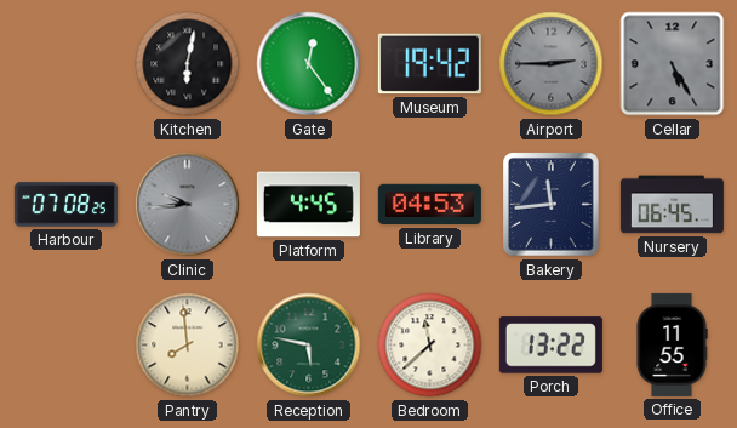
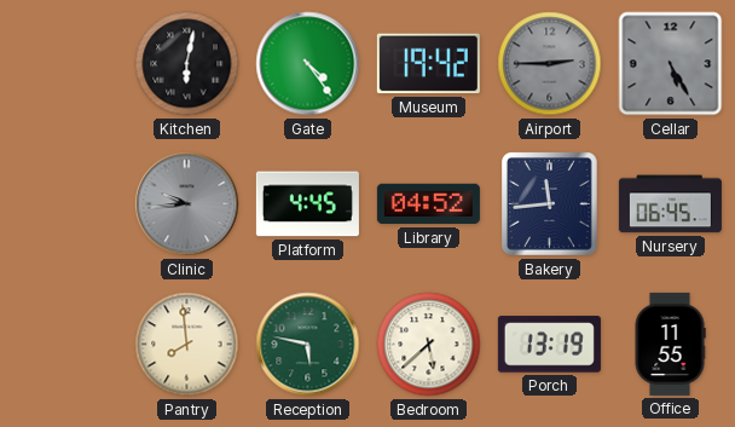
Gate: 12:24 -> 4:24
Harbour: 07:08 -> none
Library: 04:53 -> 04:52
Bedroom: 11:38 -> 5:38
Porch: 13:22 -> 13:19
